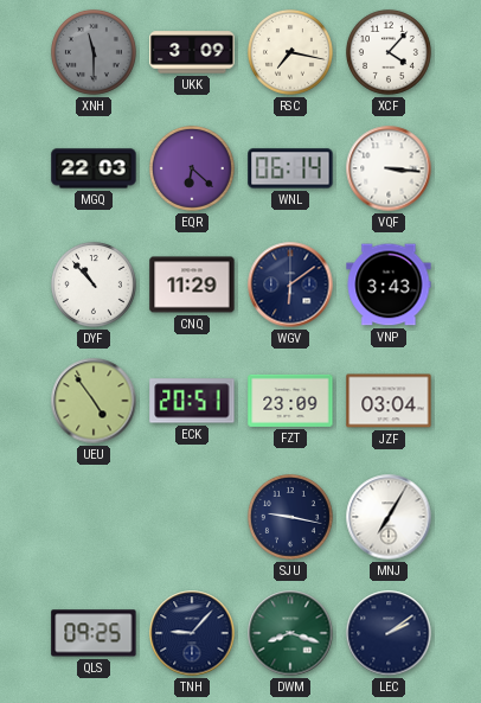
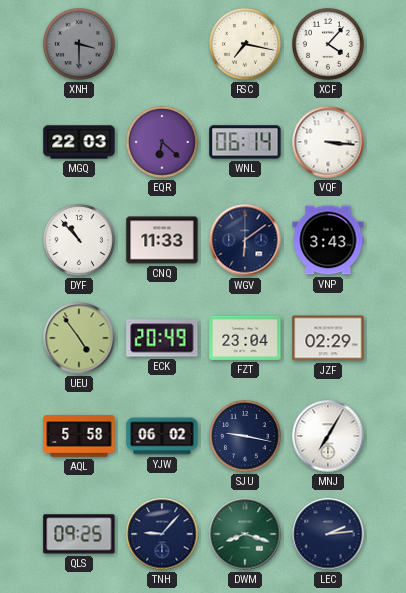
XNH: 11:30 -> 3:30
UKK: 3:09 -> none
CNQ: 11:29 -> 11:33
ECK: 20:51 -> 20:49
FZT: 23:09 -> 23:04
JZF: 03:04 -> 02:29
AQL: none -> 5:58
YJW: none -> 06:02
LEC: 2:09 -> 2:14
